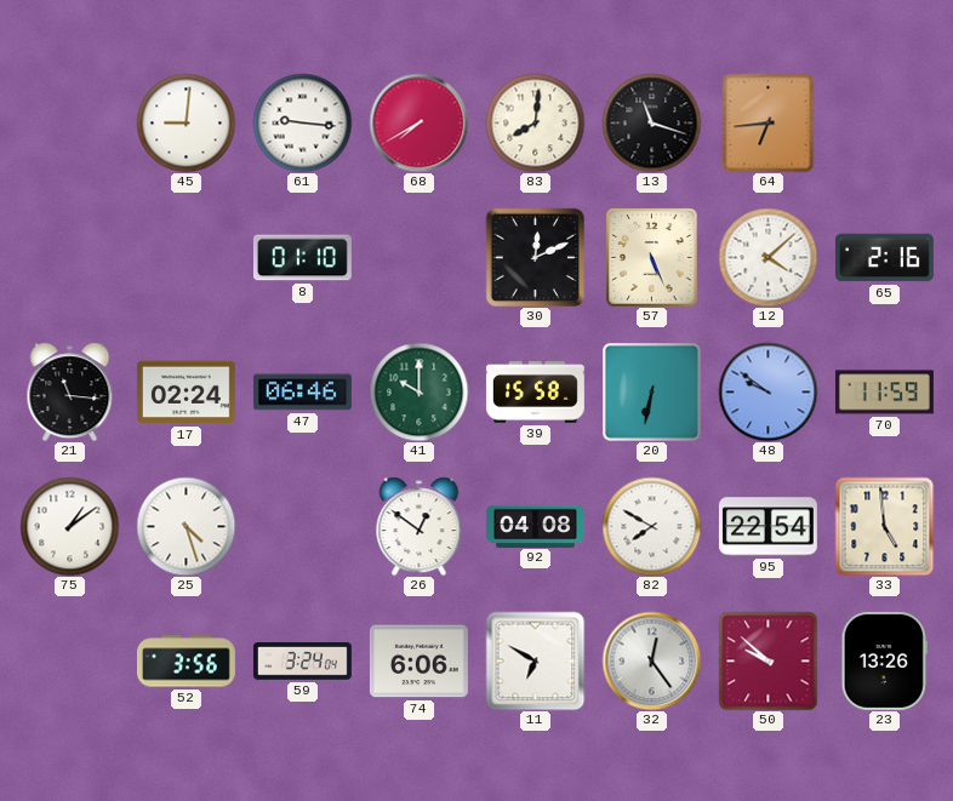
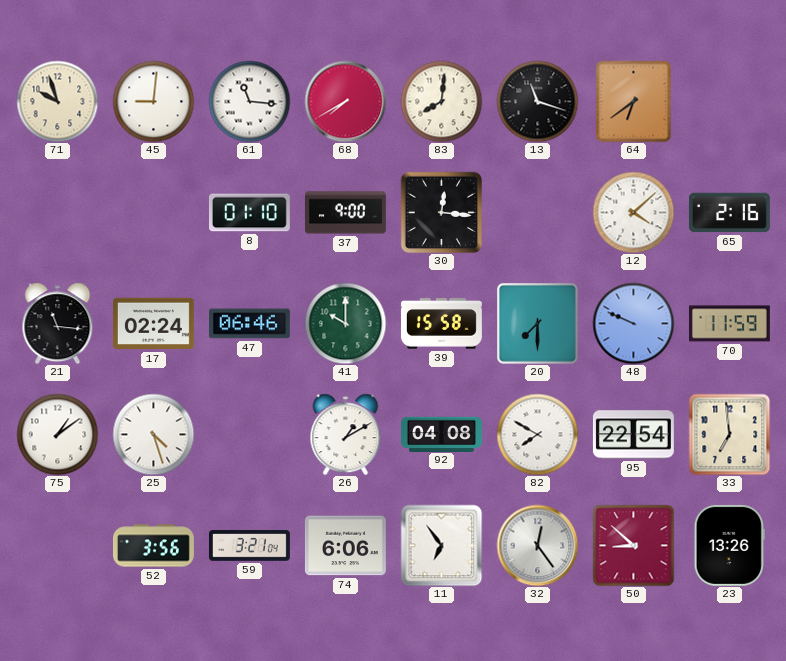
71: none -> 9:57
61: 9:16 -> 11:16
64: 6:44 -> 6:39
37: none -> 9:00
30: 12:11 -> 12:16
57: 5:26 -> none
20: 6:32 -> 7:30
48: 9:51 -> 9:49
26: 12:51 -> 1:10
33: 4:59 -> 6:59
59: 3:24 -> 3:21
11: 6:50 -> 6:54
50: 9:52 -> 8:52
